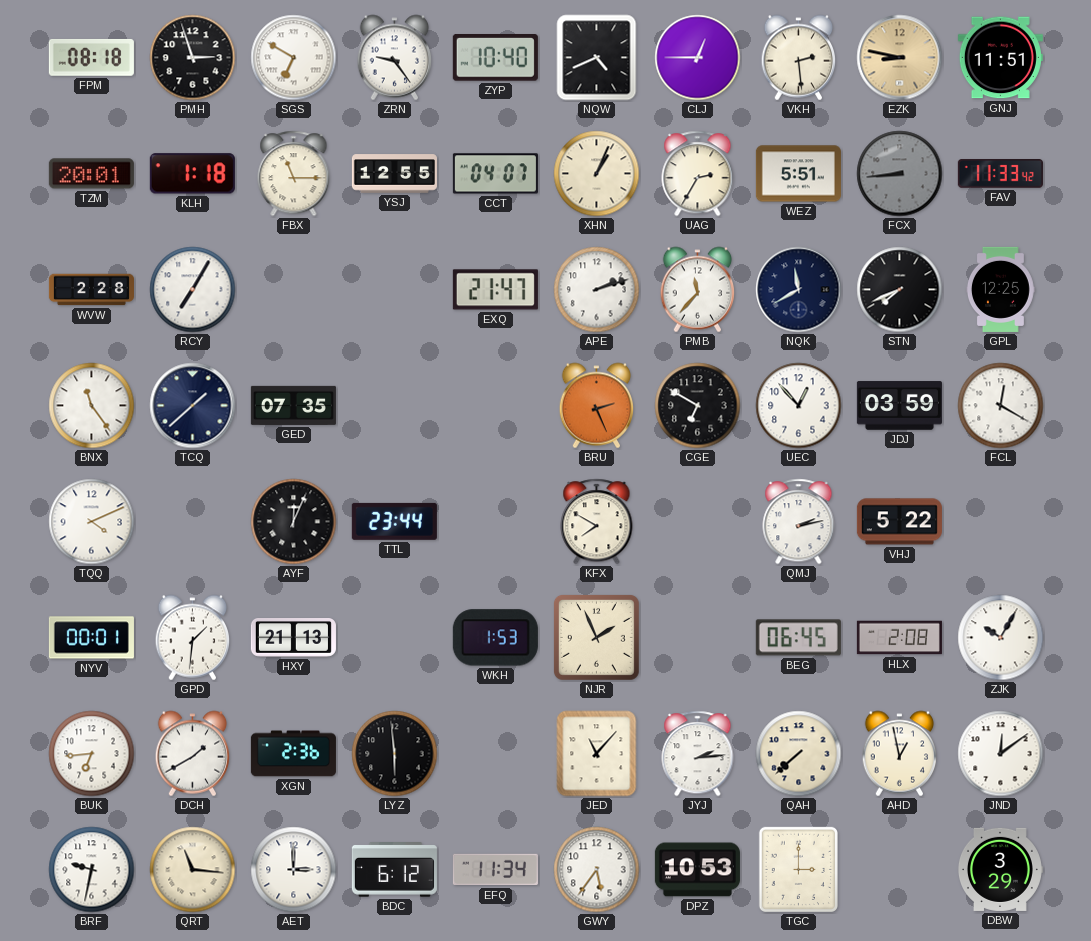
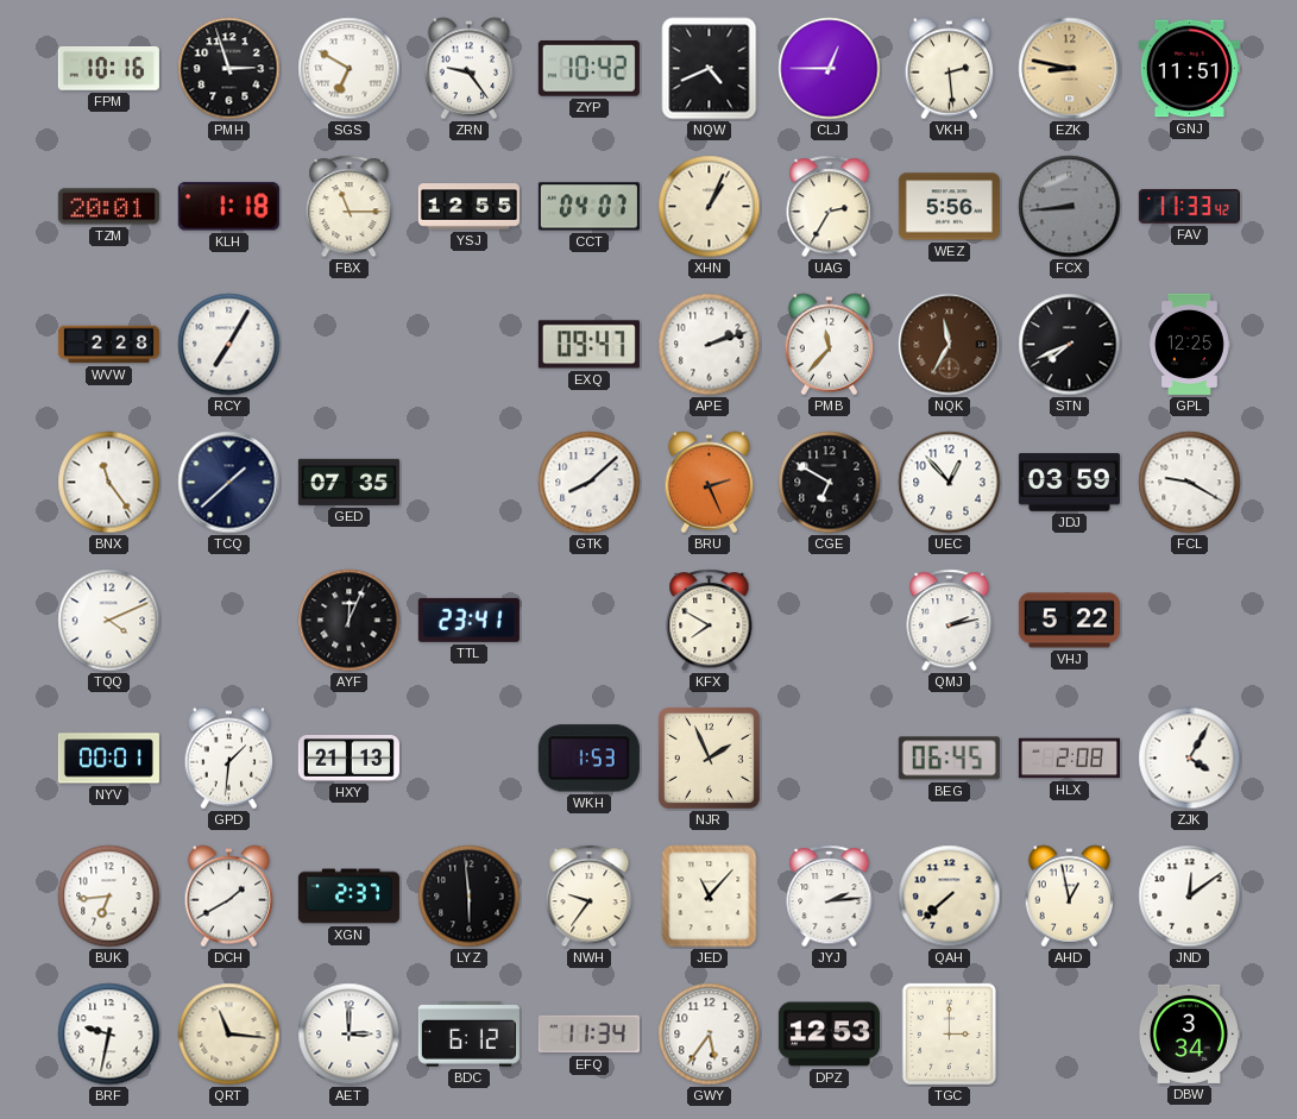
FPM: 08:18 -> 10:16
ZYP: 10:40 -> 10:42
WEZ: 5:51 -> 5:56
EXQ: 21:47 -> 09:47
NQK: 11:40 -> 11:35
NQK dial: navy -> brown
GTK: none -> 8:08
FCL: 12:20 -> 9:20
TTL: 23:44 -> 23:41
ZJK: 10:05 -> 4:05
XGN: 2:36 -> 2:37
NWH: none -> 9:36
DPZ: 10:53 -> 12:53
DBW: 3:29 -> 3:34
